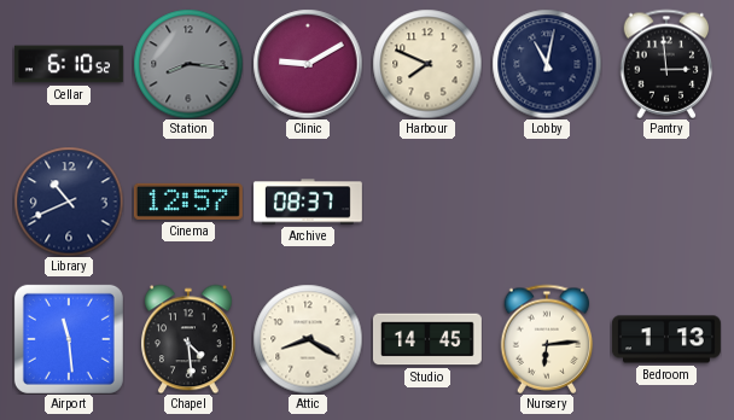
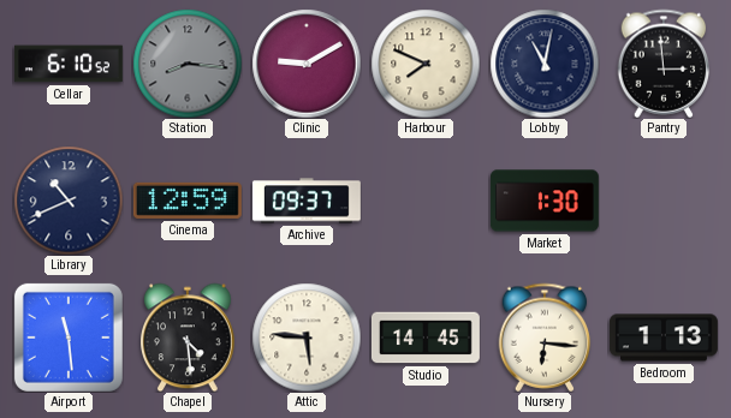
Cinema: 12:57 -> 12:59
Archive: 08:37 -> 09:37
Market: none -> 1:30
Attic: 8:20 -> 5:46
Nursery: 6:14 -> 6:16
